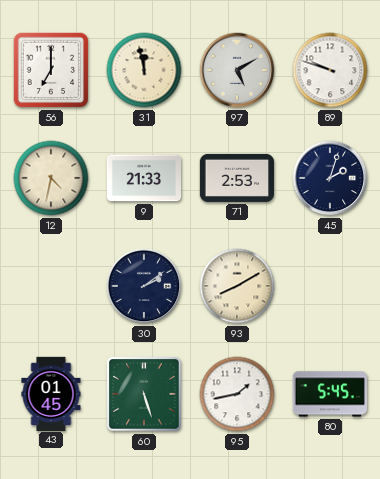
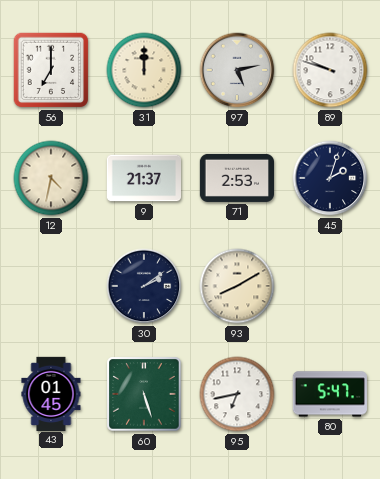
31: 11:58 -> 12:00
97: 5:10 -> 5:13
9: 21:33 -> 21:37
95: 1:43 -> 6:43
80: 5:45 -> 5:47
